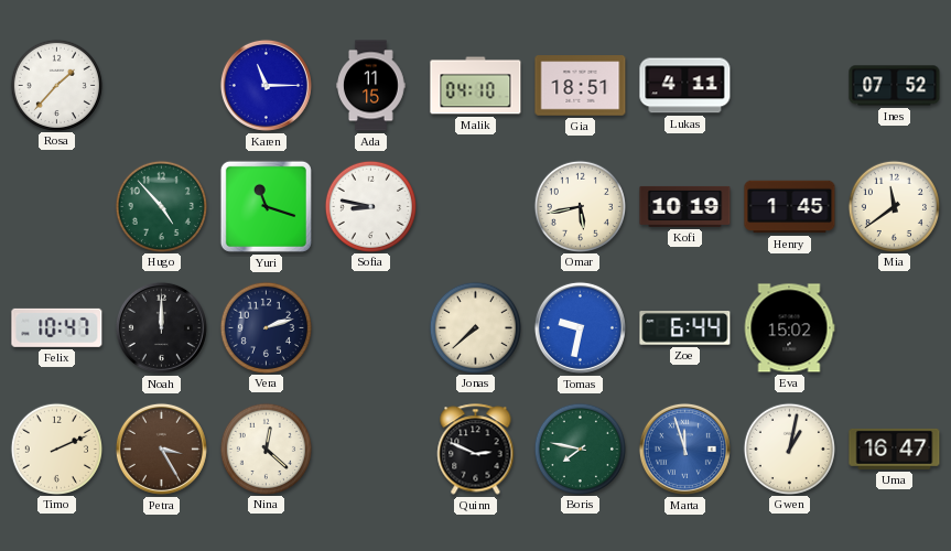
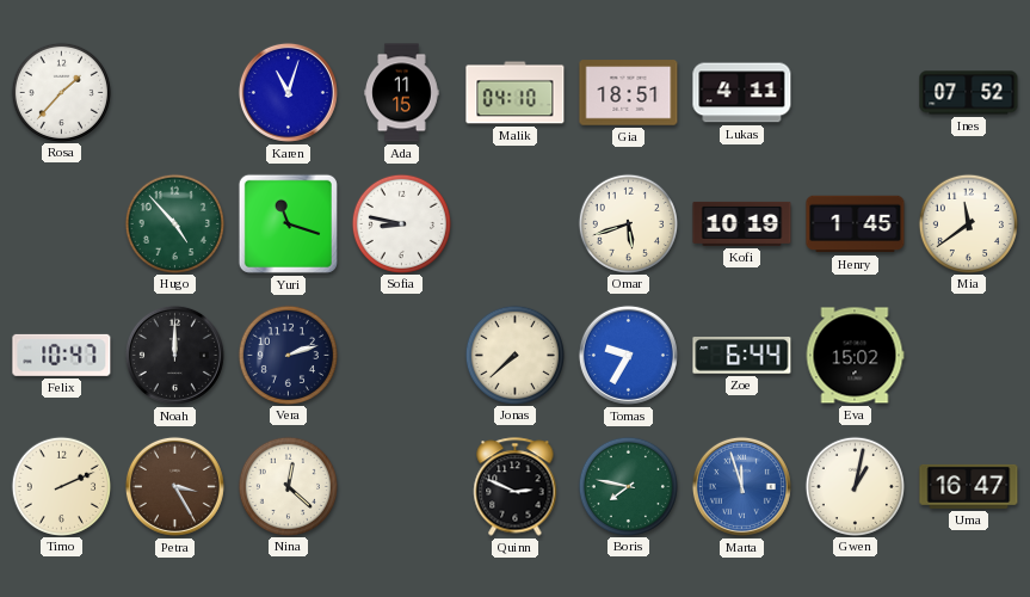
Karen: 11:15 -> 11:03
Omar: 5:43 -> 5:42
Tomas: 9:32 -> 9:35
